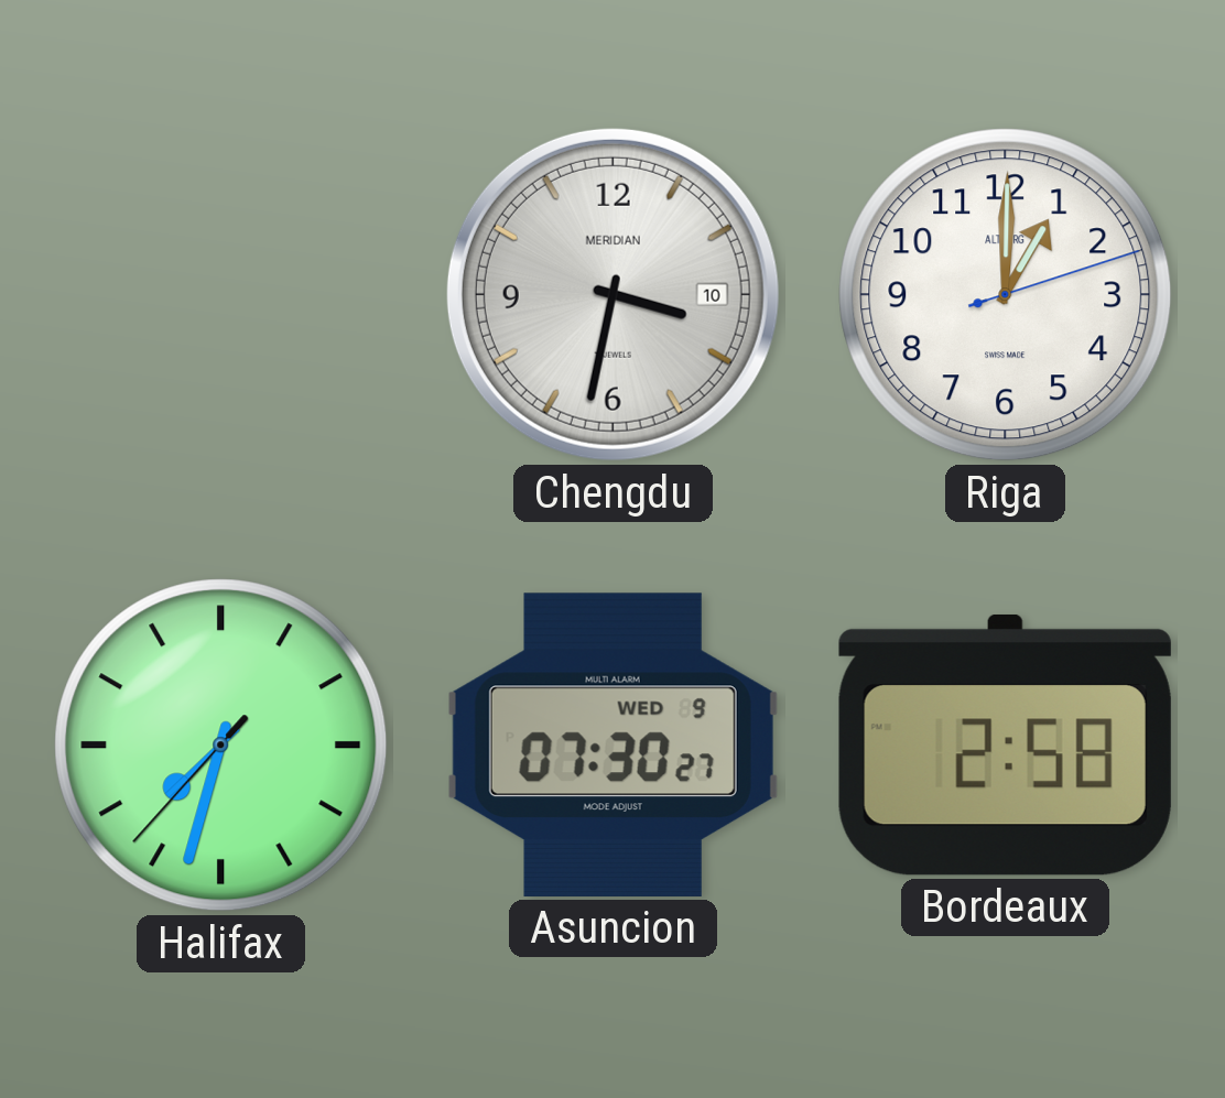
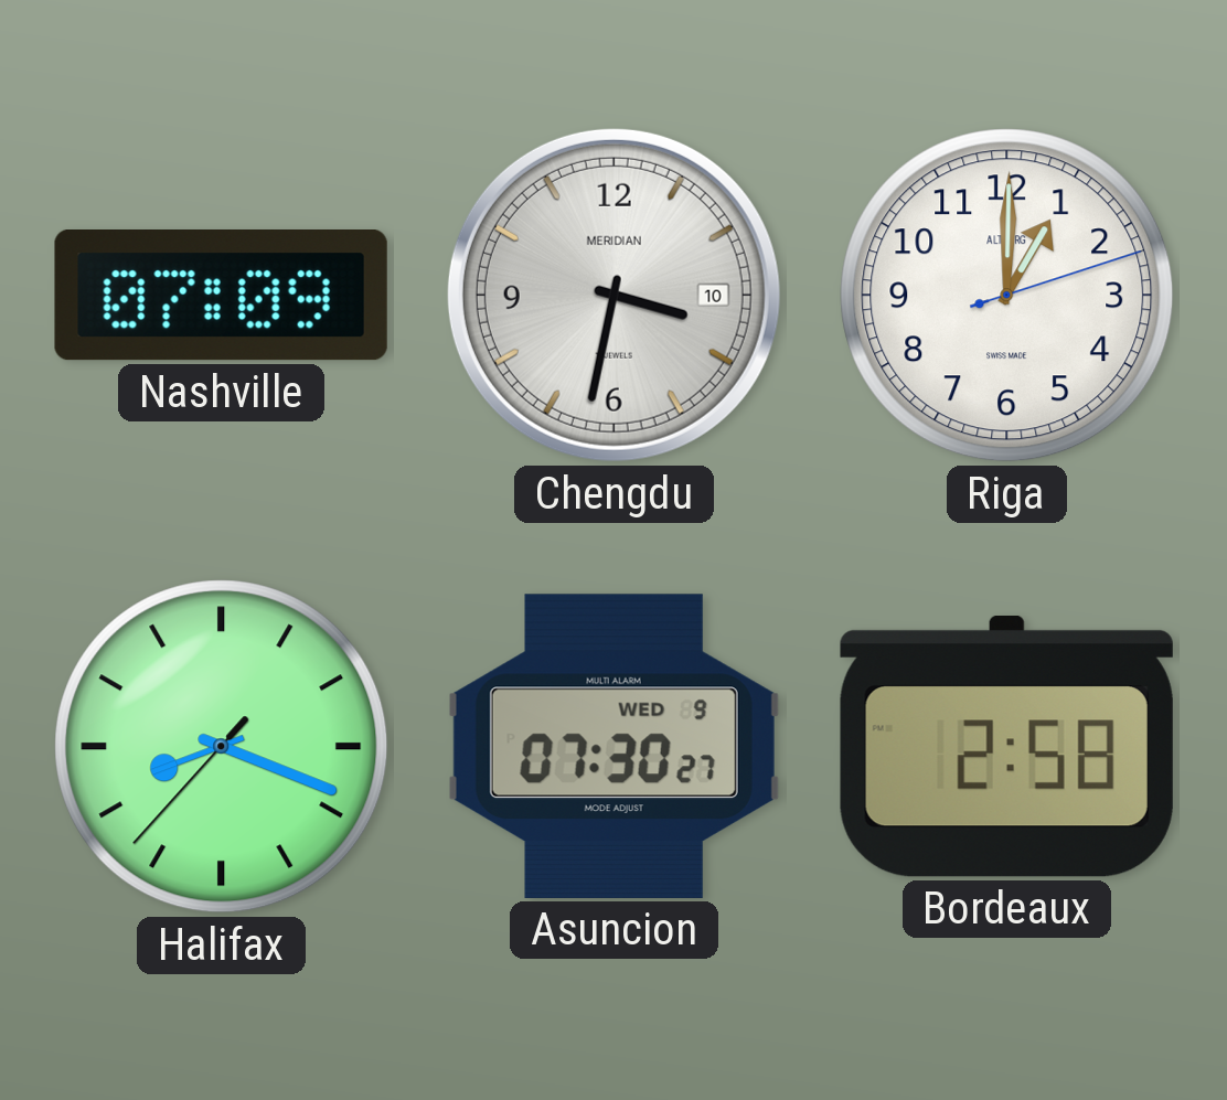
Nashville: none -> 07:09
Halifax: 7:32 -> 8:18
